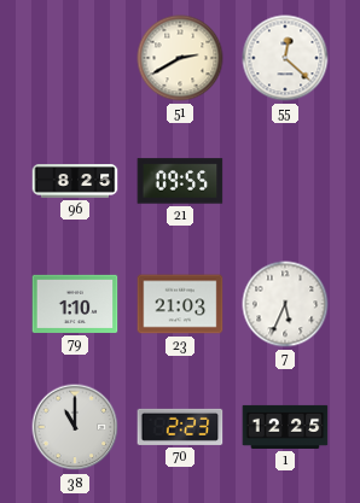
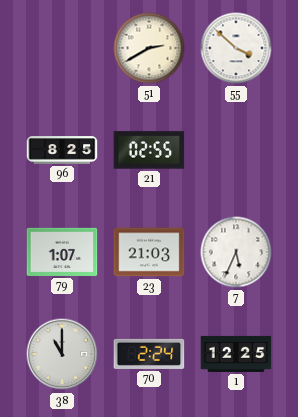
55: 12:22 -> 3:52
21: 09:55 -> 02:55
79: 1:10 -> 1:07
70: 2:23 -> 2:24
